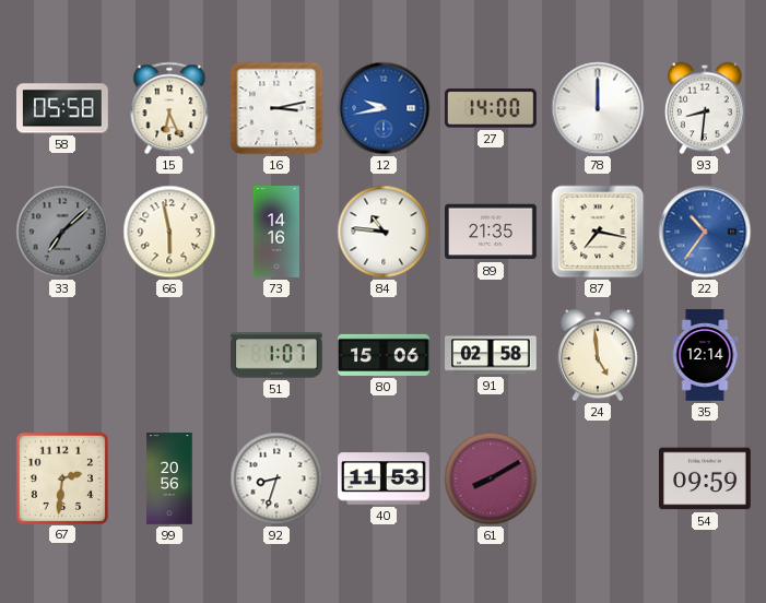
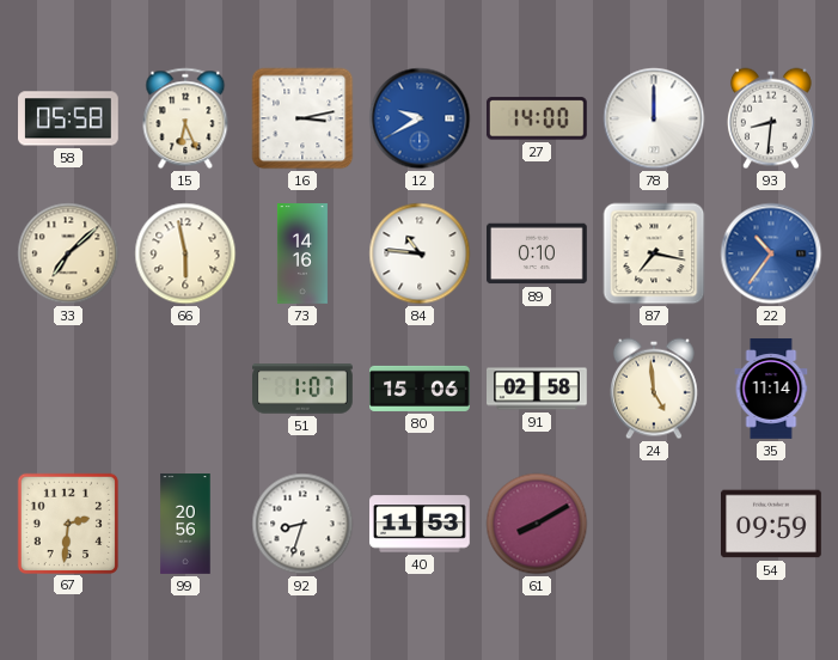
12: 9:43 -> 9:40
33 dial: grey -> cream
89: 21:35 -> 0:10
35: 12:14 -> 11:14
